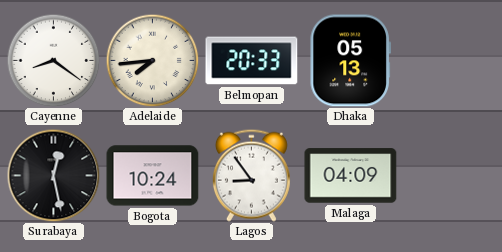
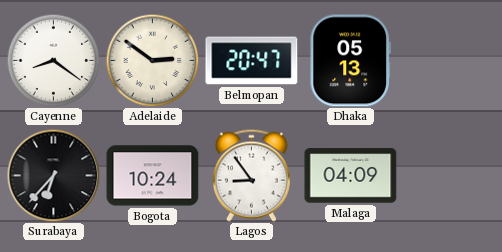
Adelaide: 7:44 -> 2:51
Belmopan: 20:33 -> 20:47
Surabaya: 12:28 -> 6:37
